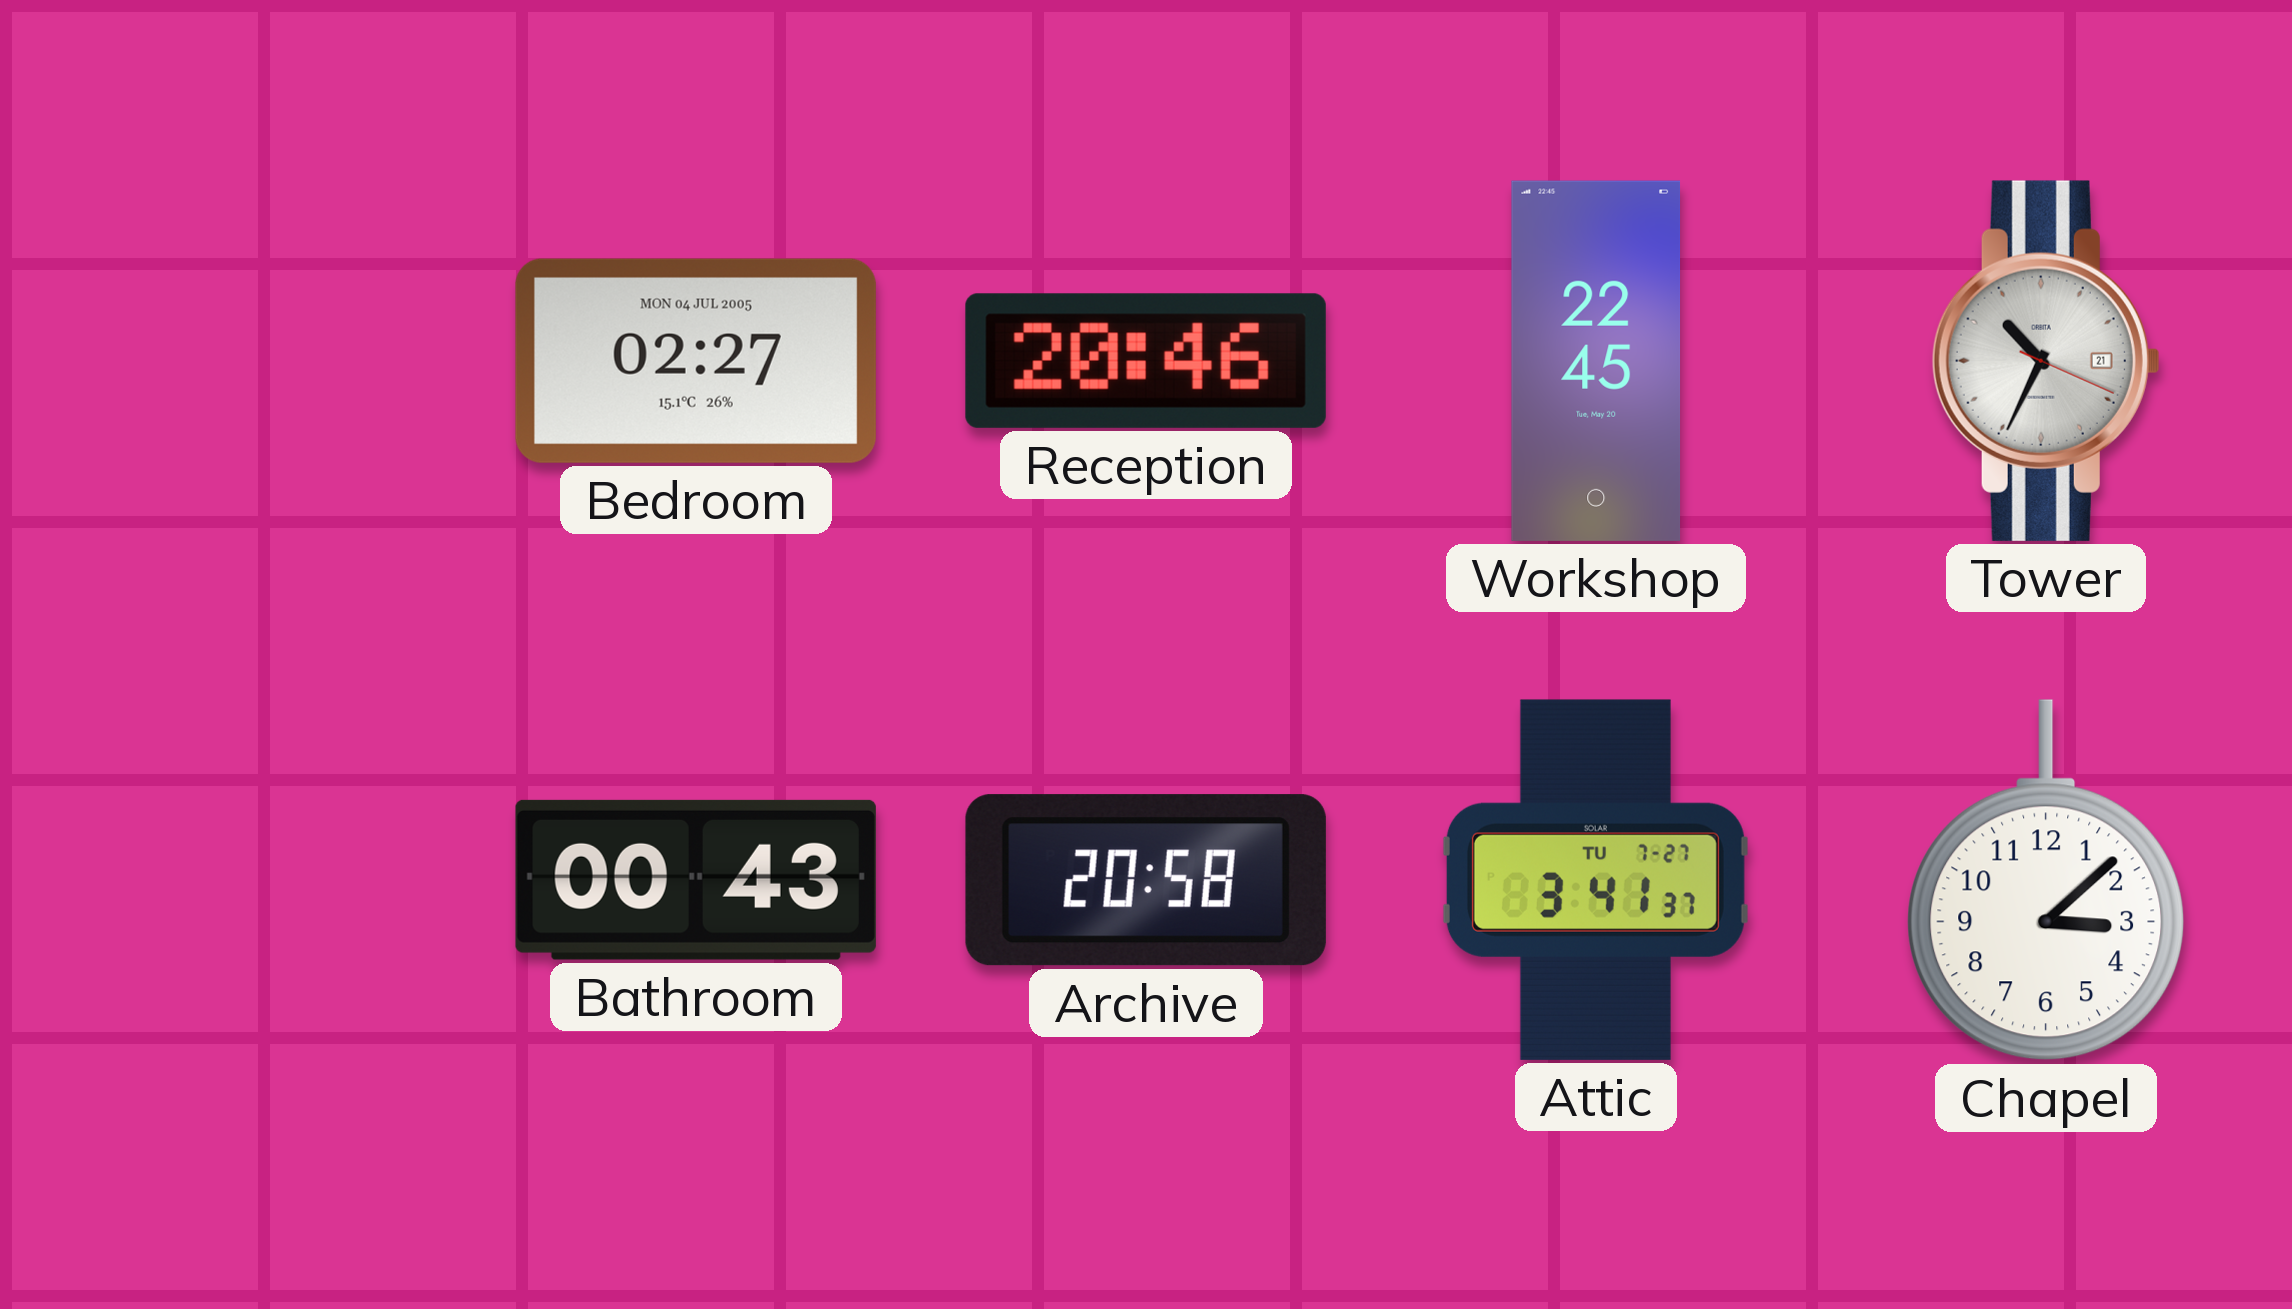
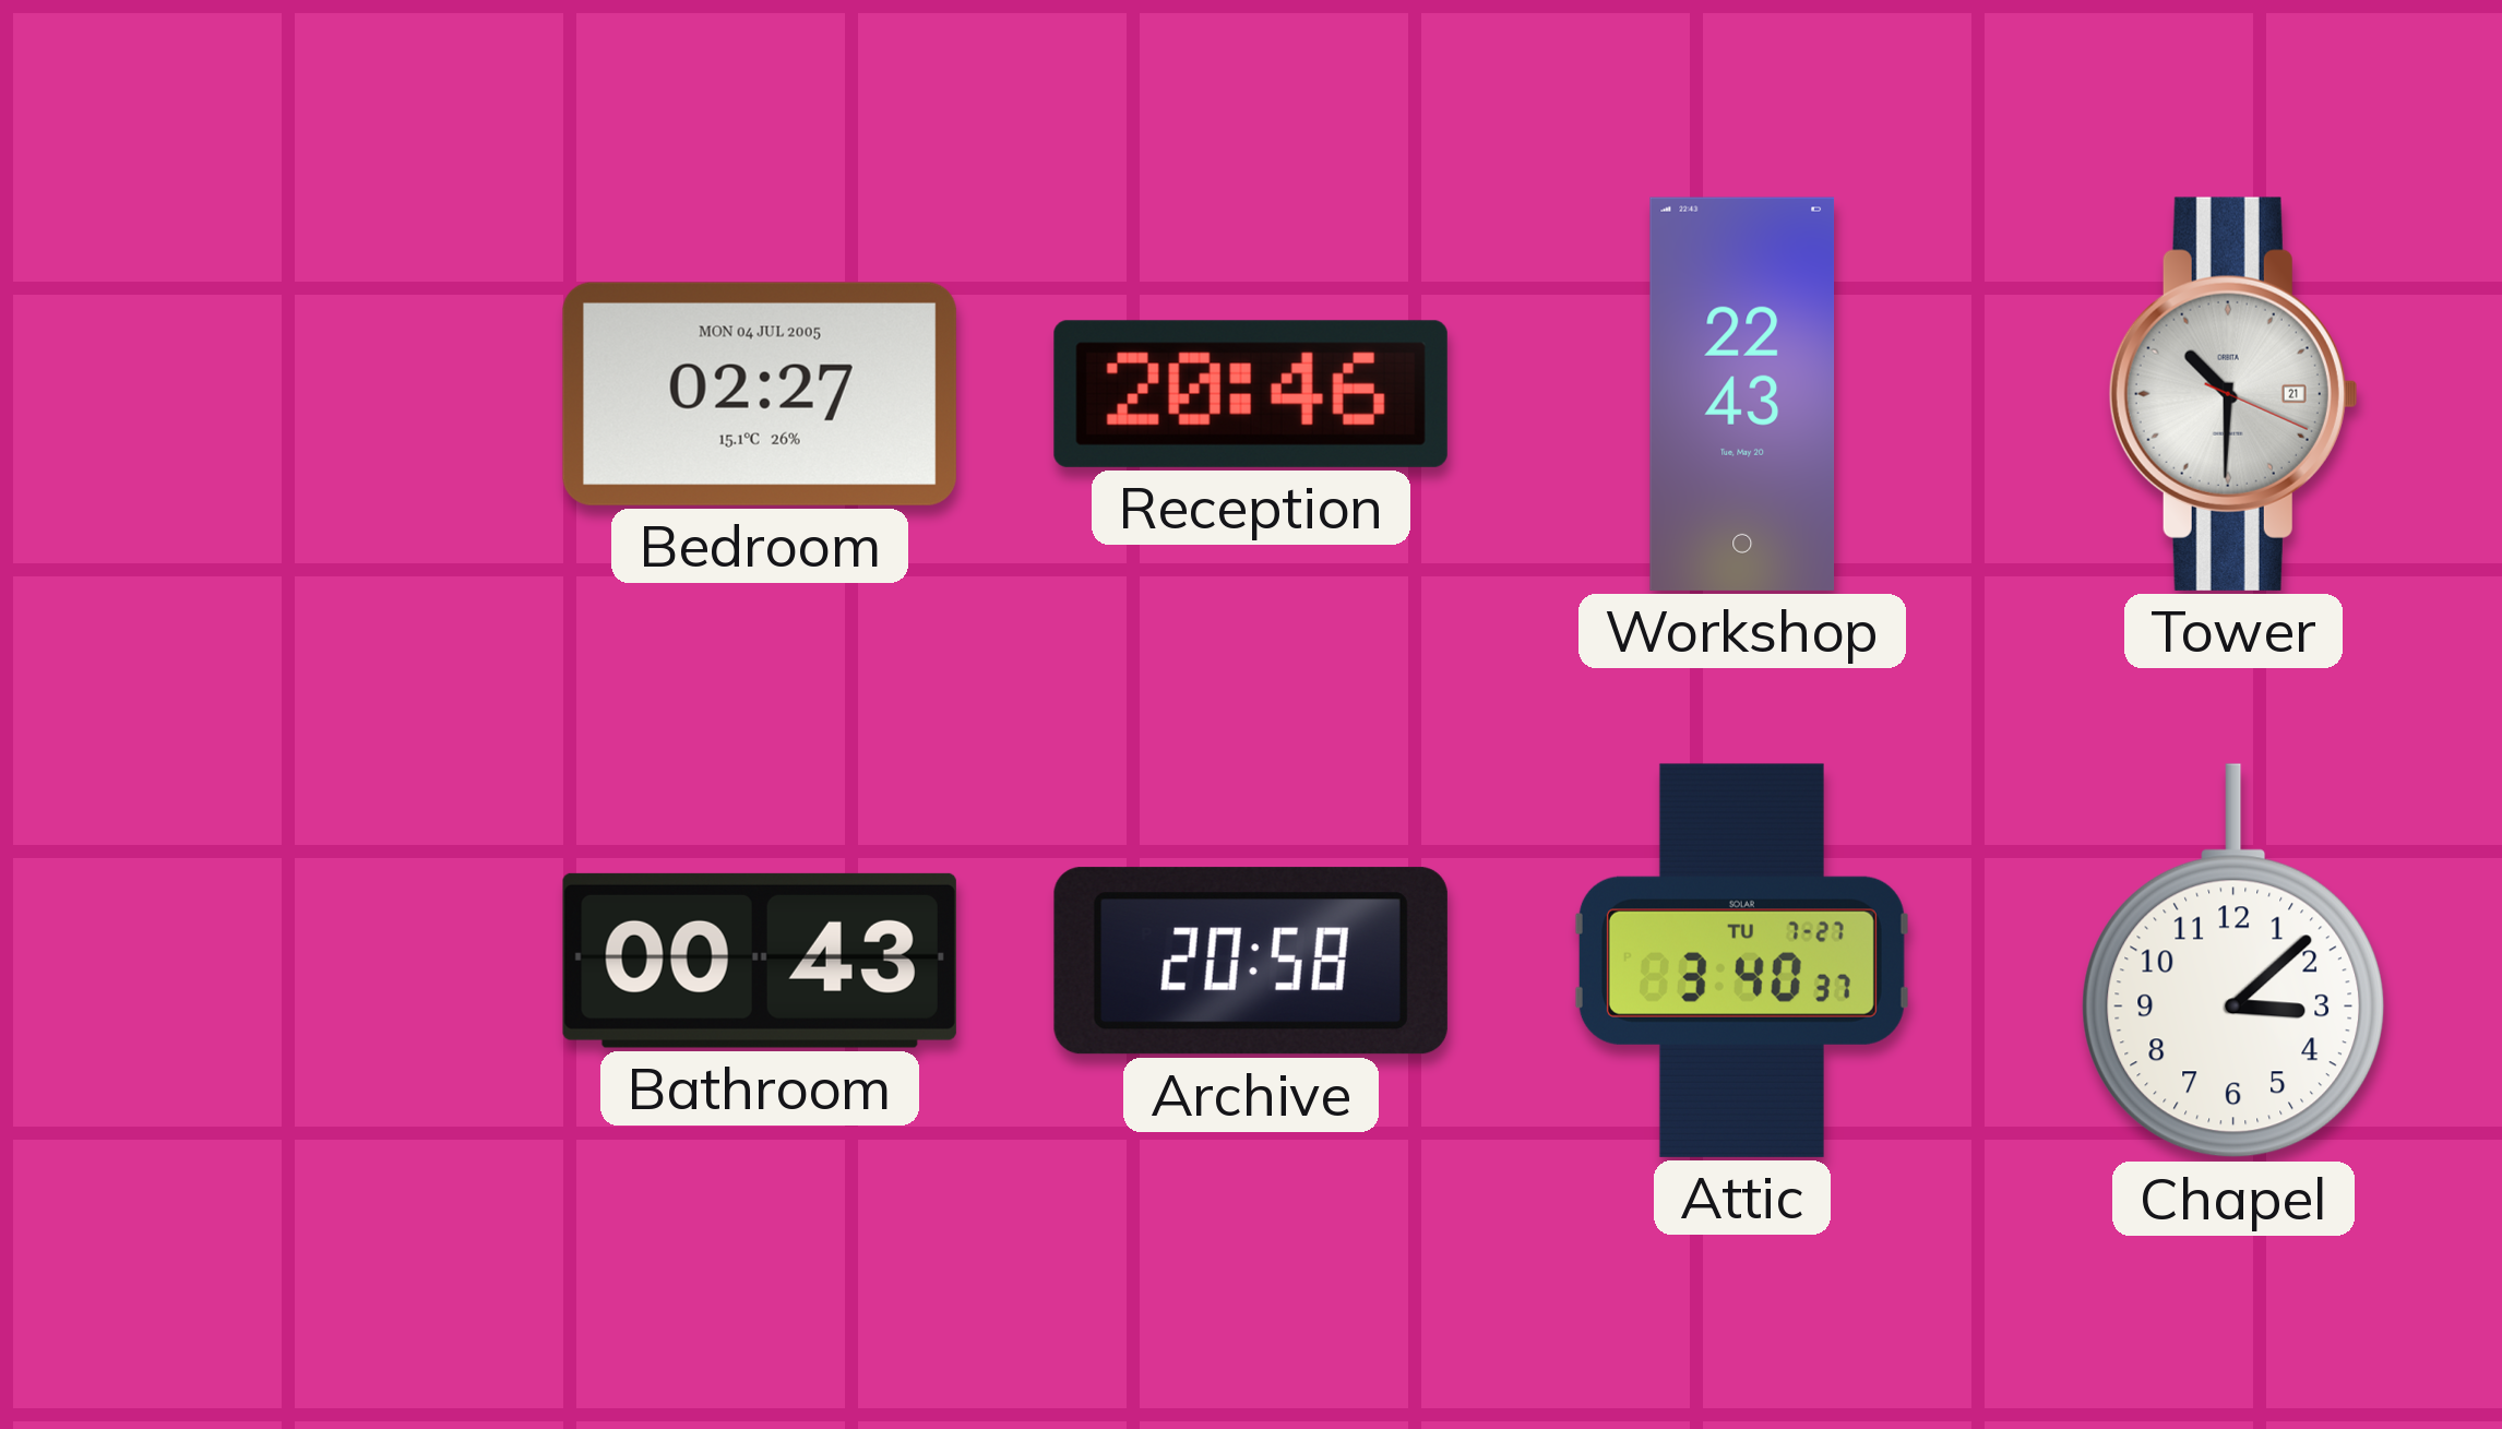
Workshop: 22:45 -> 22:43
Tower: 10:34 -> 10:30
Attic: 3:41 -> 3:40
